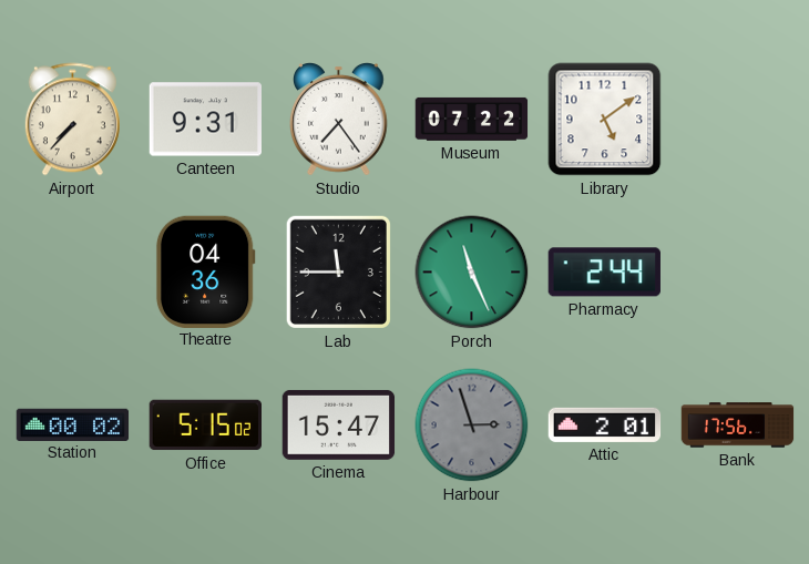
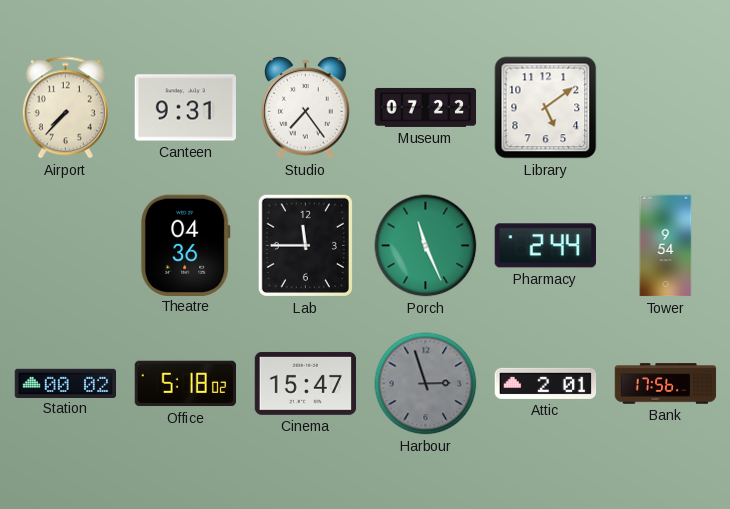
Tower: none -> 9:54
Office: 5:15 -> 5:18
